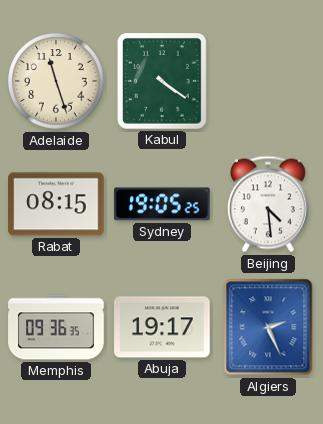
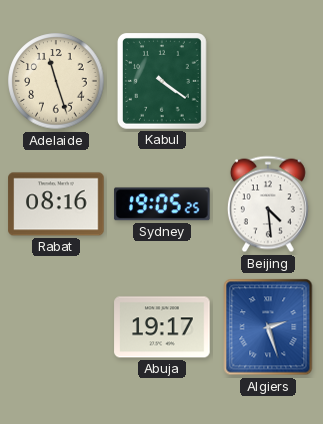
Rabat: 08:15 -> 08:16
Memphis: 09:36 -> none
Algiers: 2:26 -> 2:27
